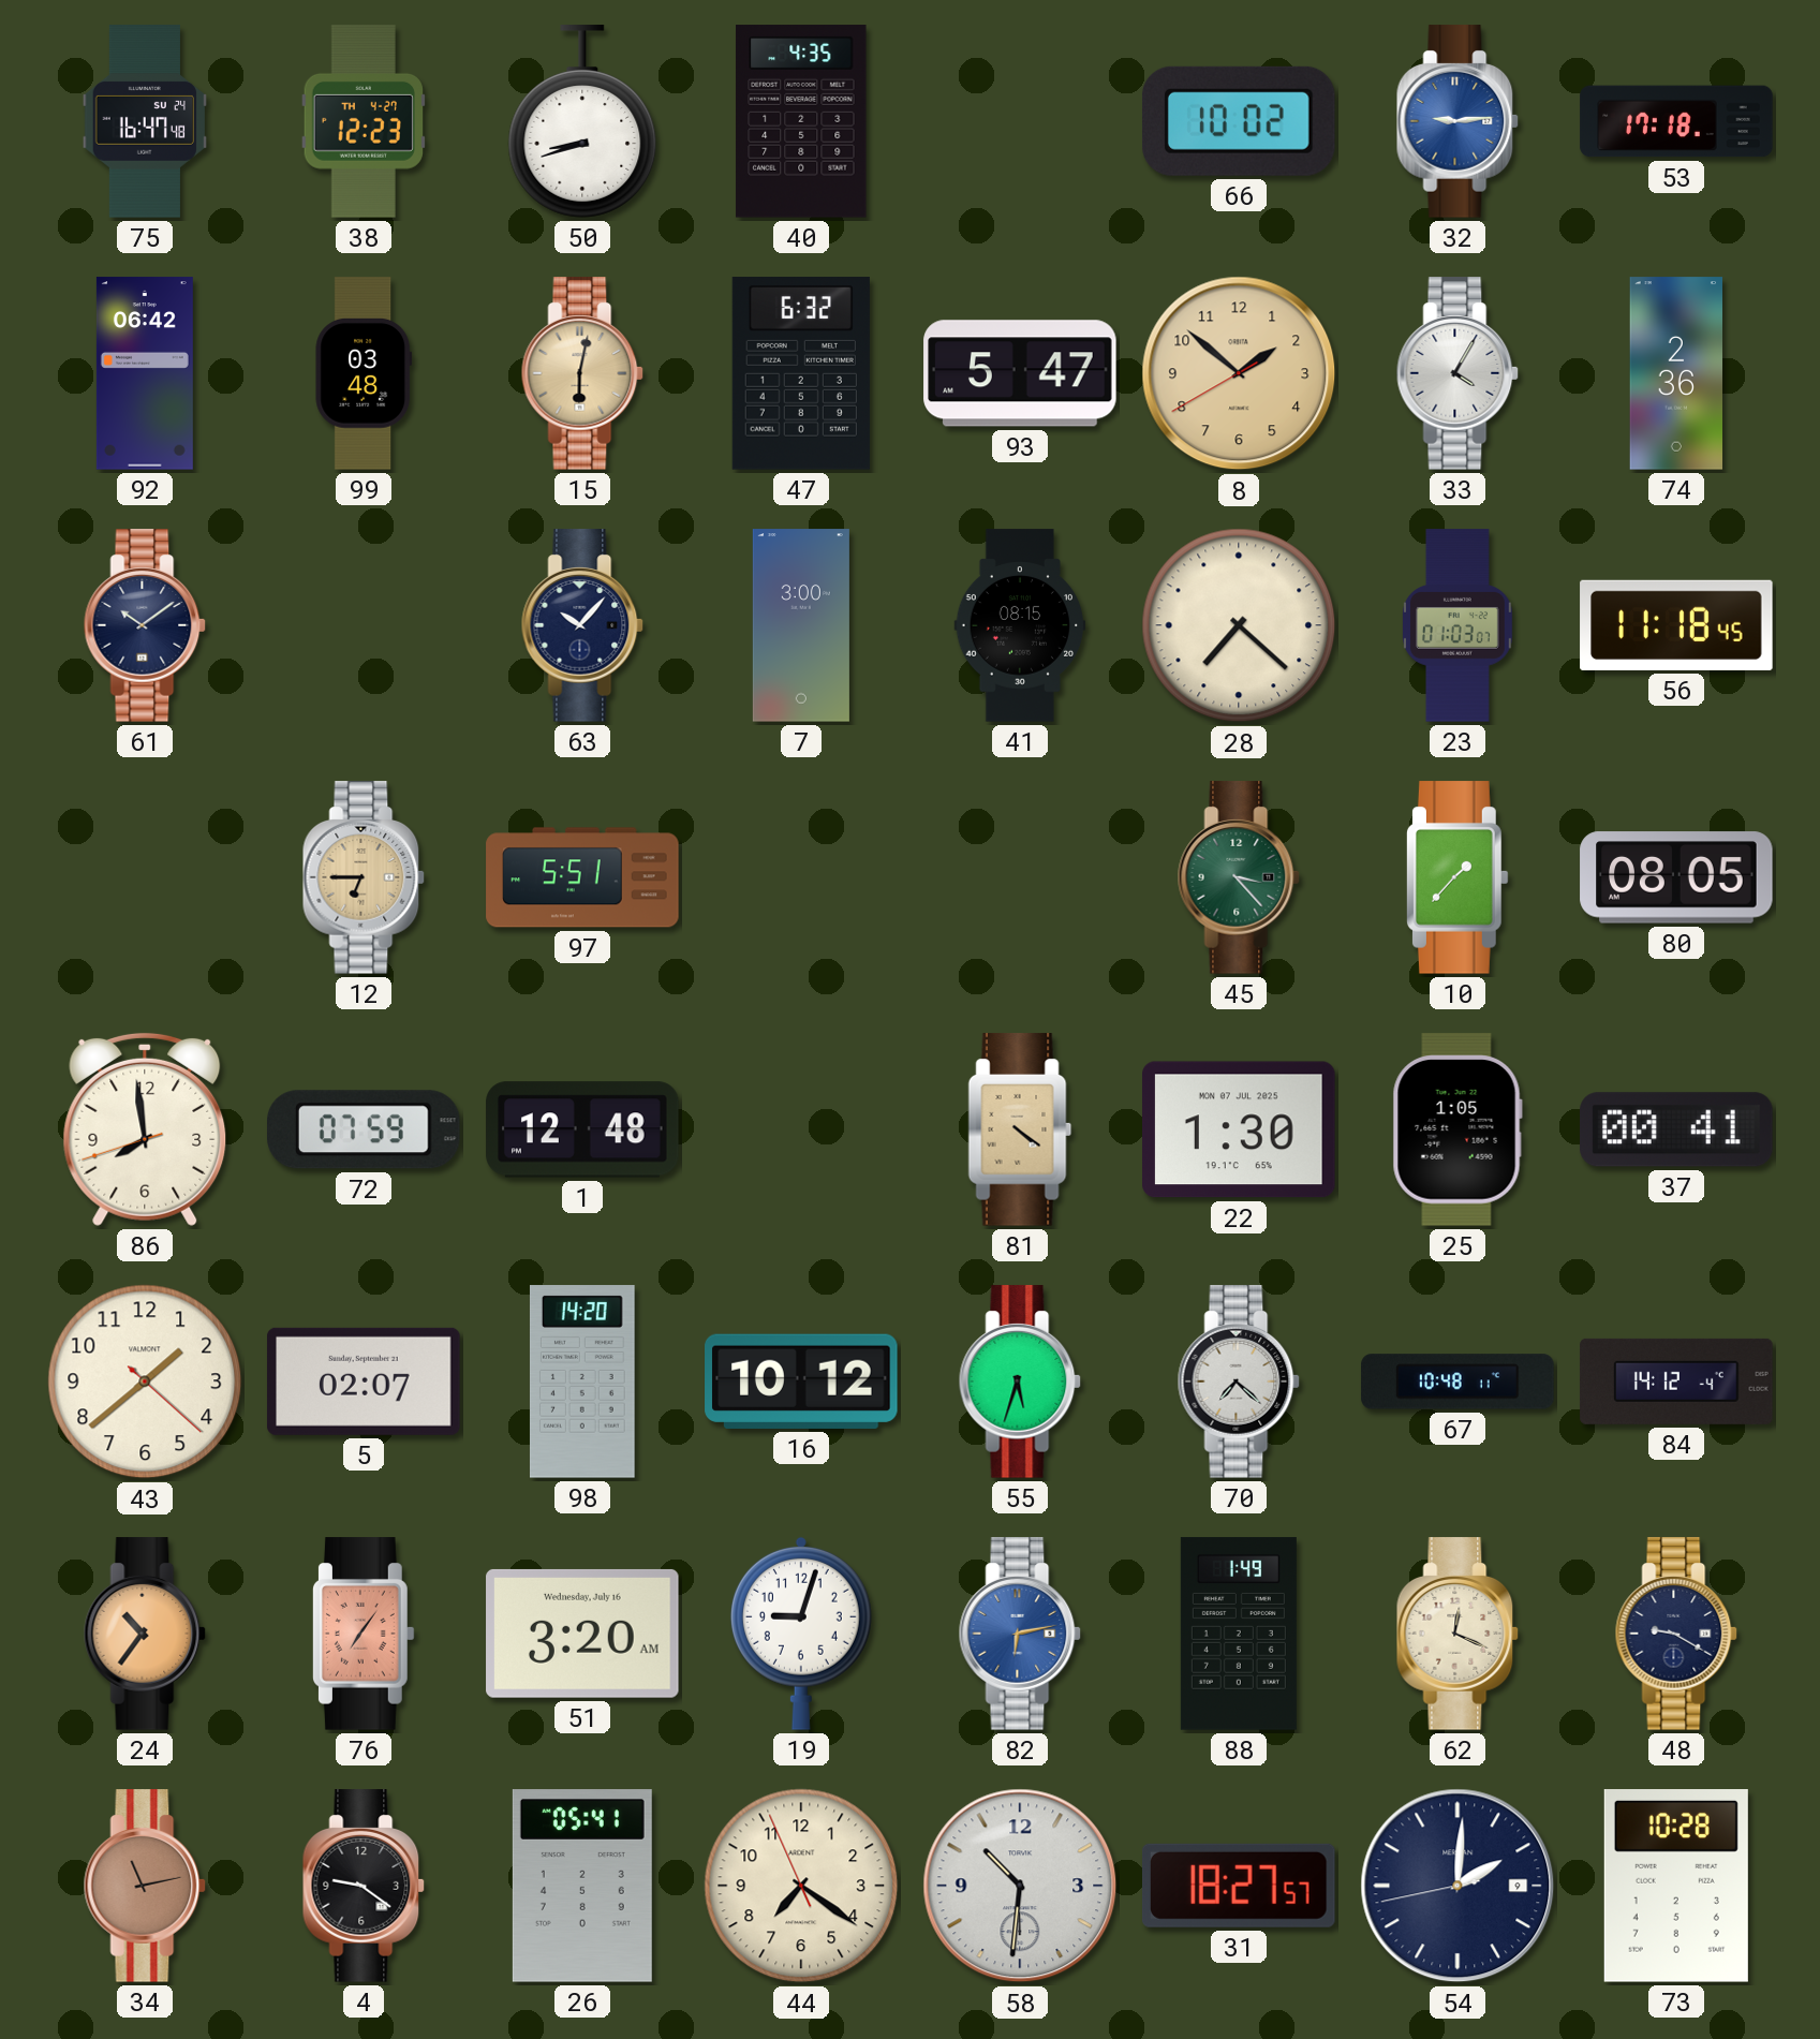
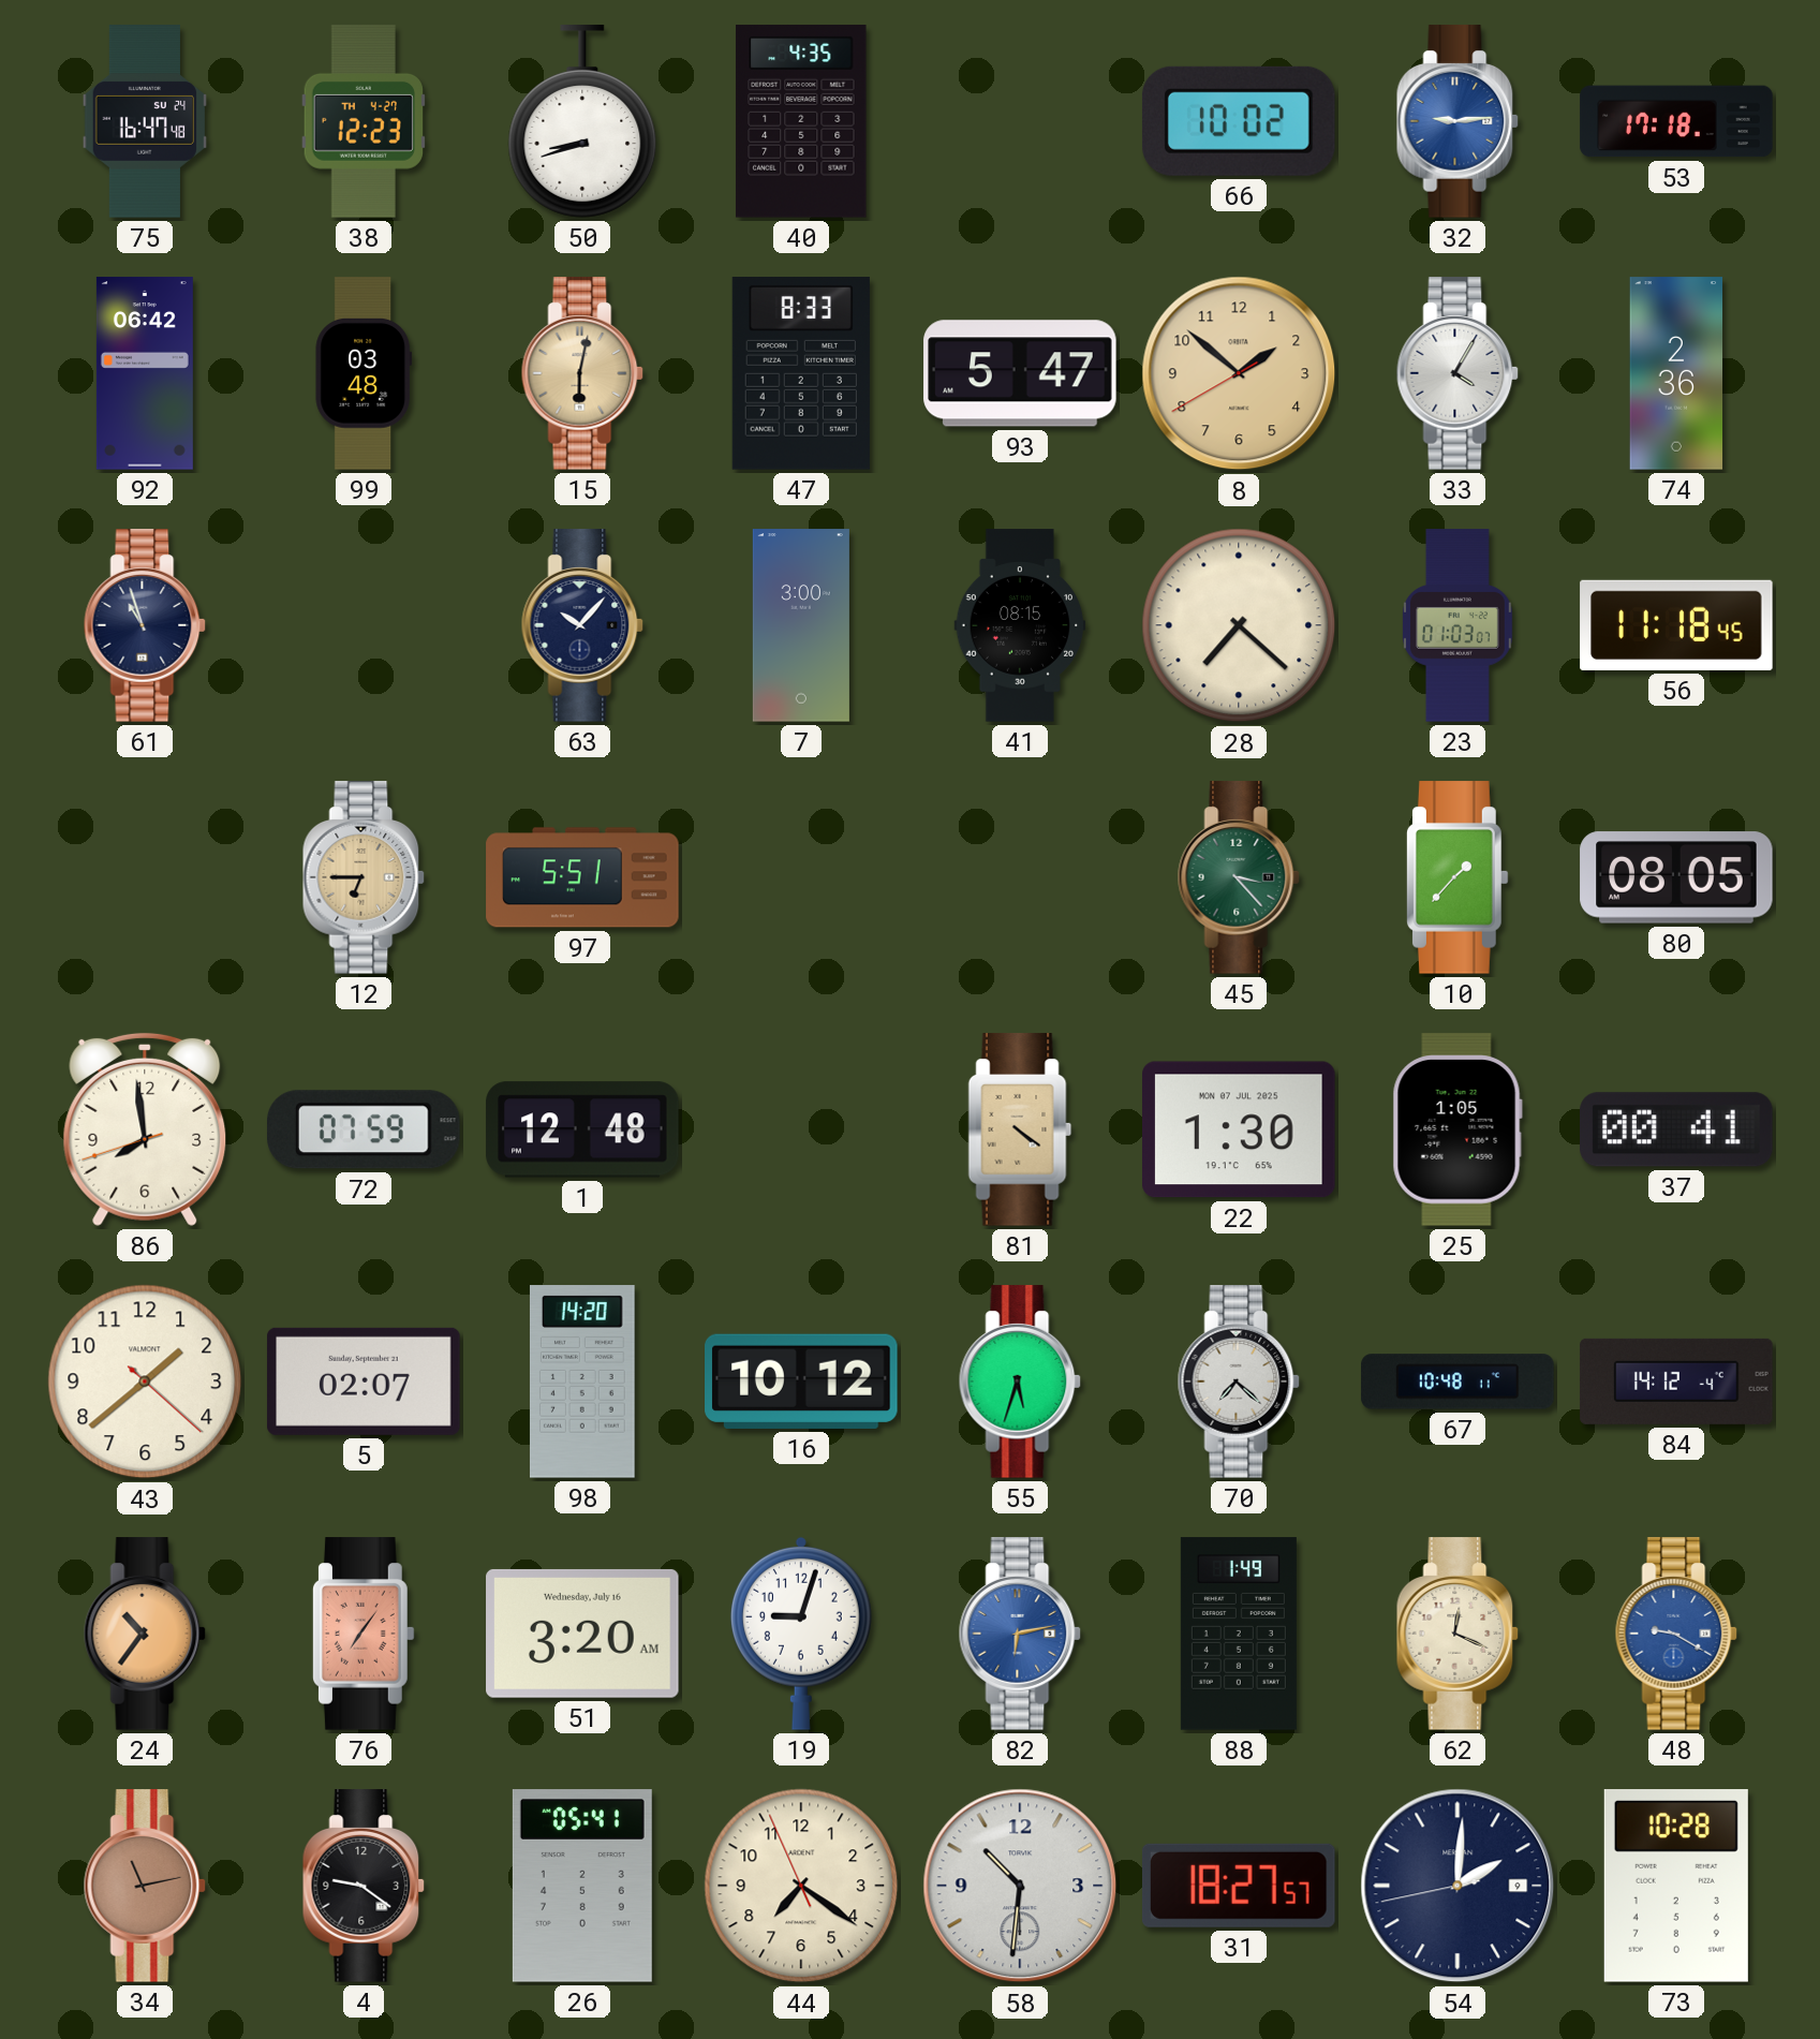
47: 6:32 -> 8:33
61: 10:09 -> 10:57
48 dial: navy -> blue
